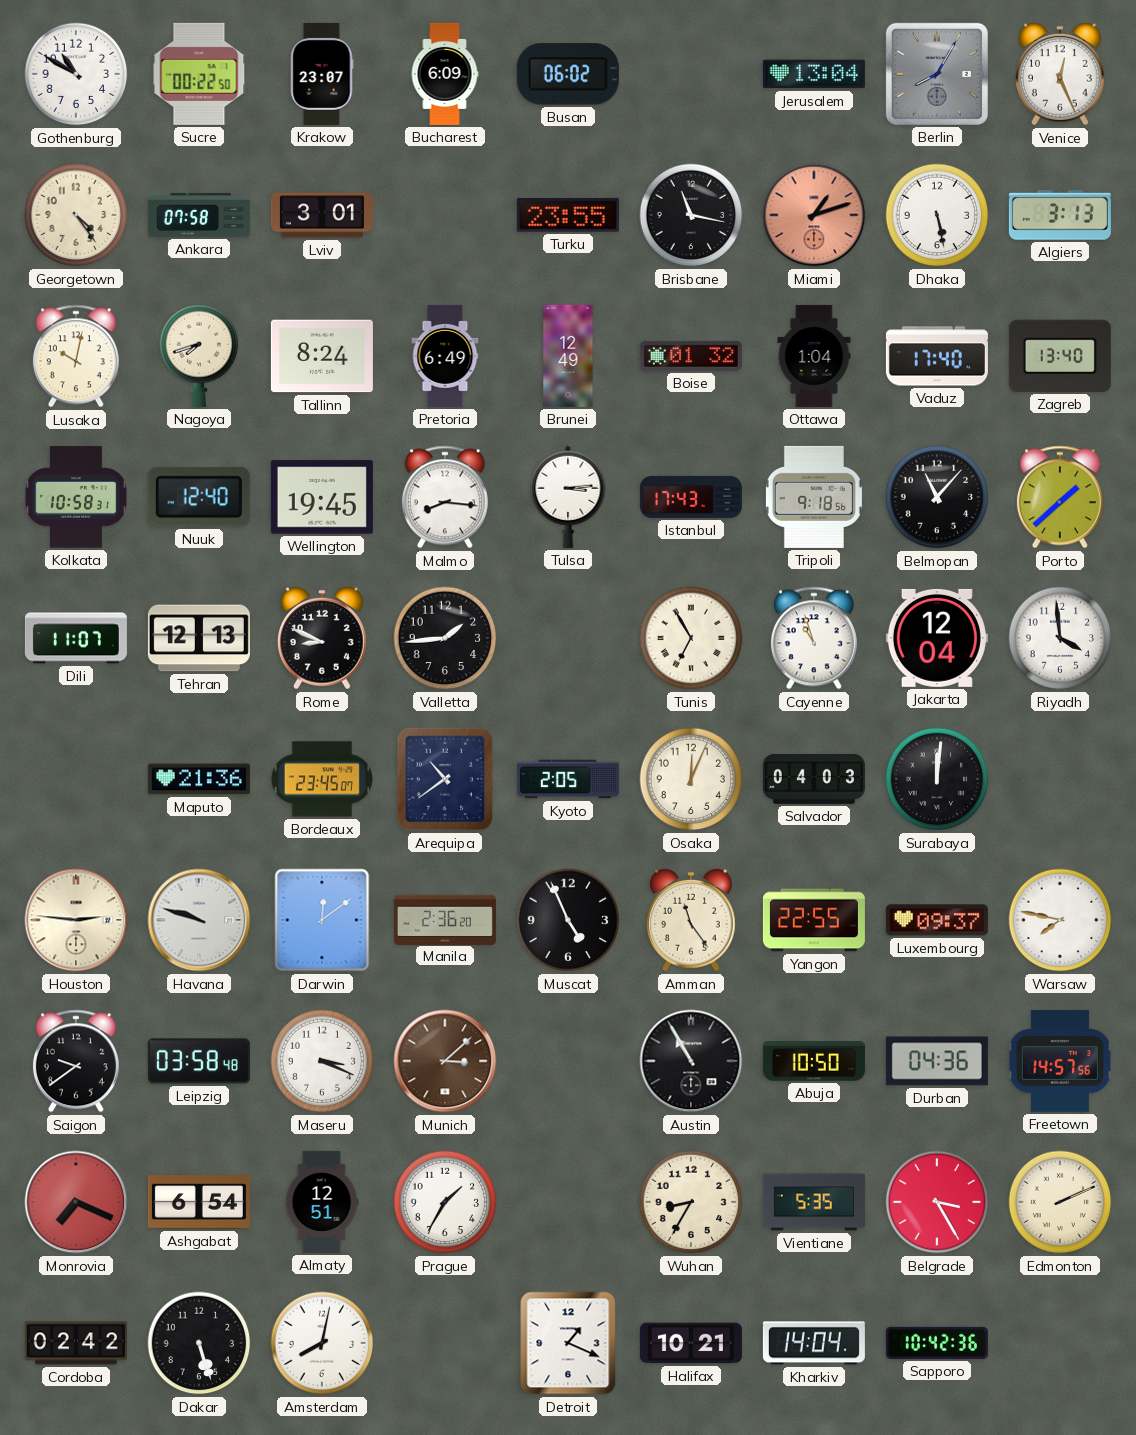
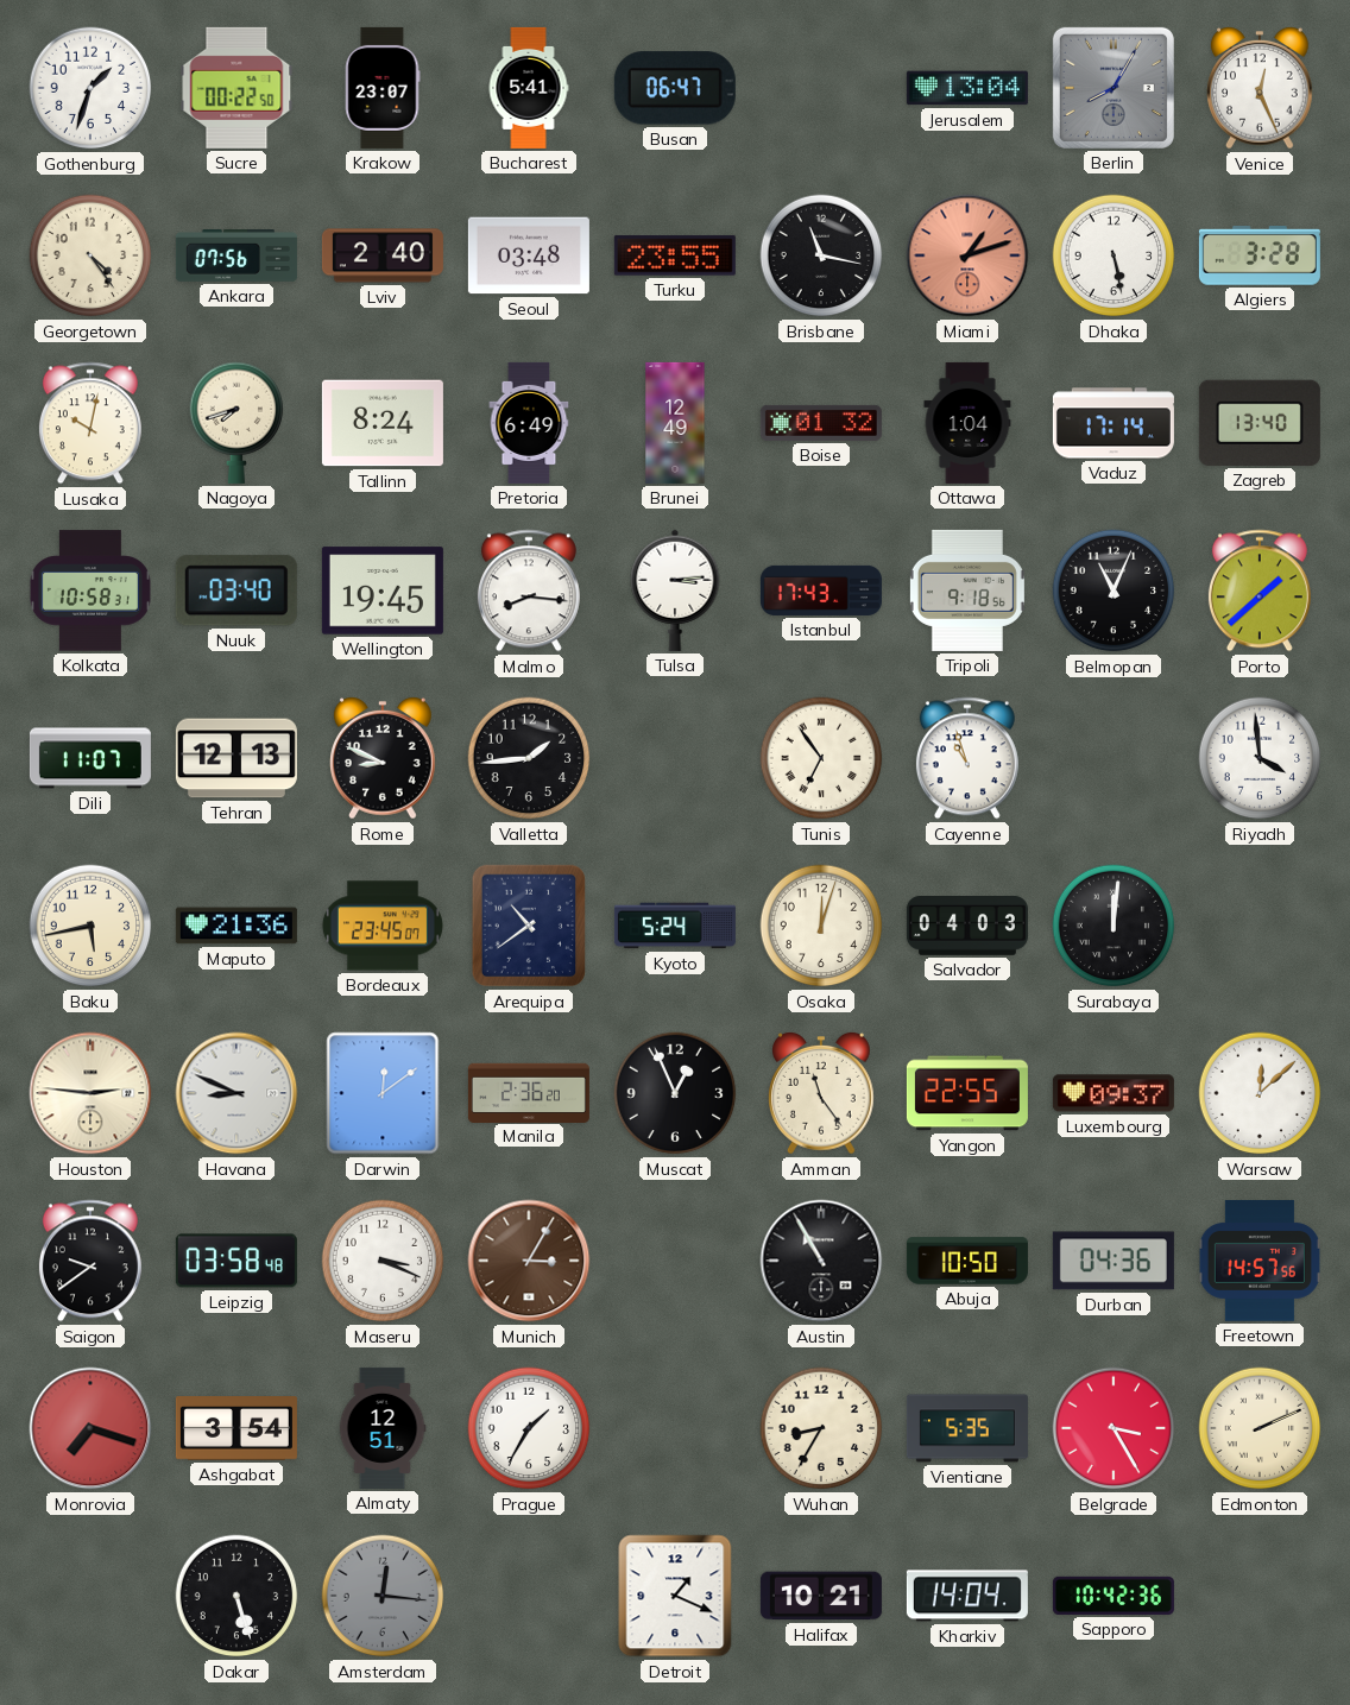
Gothenburg: 10:50 -> 1:33
Bucharest: 6:09 -> 5:41
Busan: 06:02 -> 06:47
Ankara: 07:58 -> 07:56
Lviv: 3:01 -> 2:40
Seoul: none -> 03:48
Algiers: 3:13 -> 3:28
Vaduz: 17:40 -> 17:14
Nuuk: 12:40 -> 03:40
Belmopan: 11:07 -> 11:04
Tunis: 6:55 -> 6:54
Jakarta: 12:04 -> none
Baku: none -> 5:43
Kyoto: 2:05 -> 5:24
Osaka: 12:04 -> 12:03
Havana: 9:48 -> 8:49
Muscat: 4:56 -> 12:56
Warsaw: 7:47 -> 12:08
Munich: 3:08 -> 3:05
Monrovia: 7:19 -> 7:18
Ashgabat: 6:54 -> 3:54
Cordoba: 02:42 -> none
Amsterdam: 8:02 -> 12:16
Amsterdam dial: white -> grey
